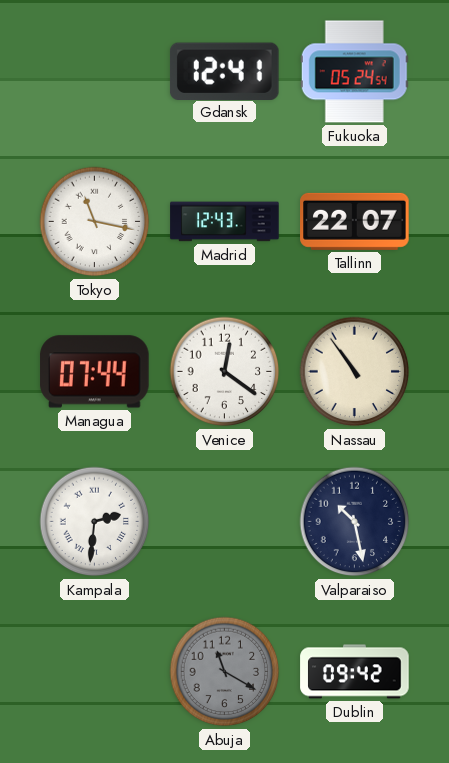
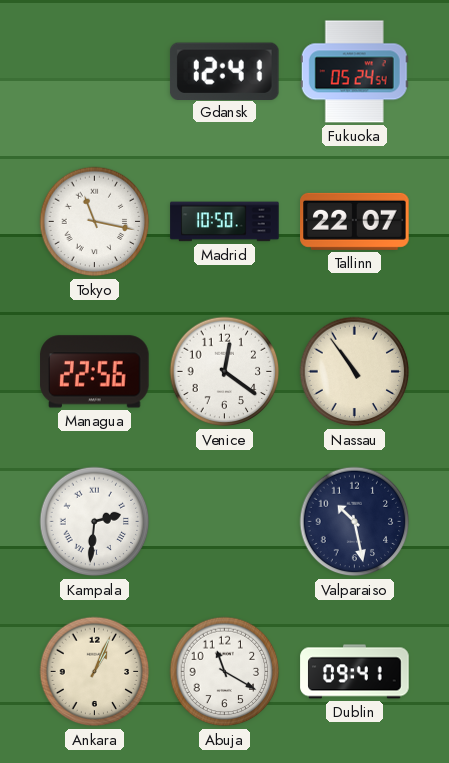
Madrid: 12:43 -> 10:50
Managua: 07:44 -> 22:56
Ankara: none -> 1:04
Abuja dial: grey -> white
Dublin: 09:42 -> 09:41
